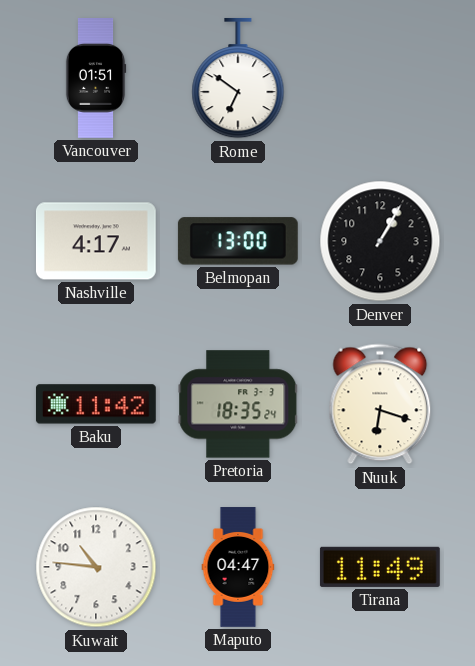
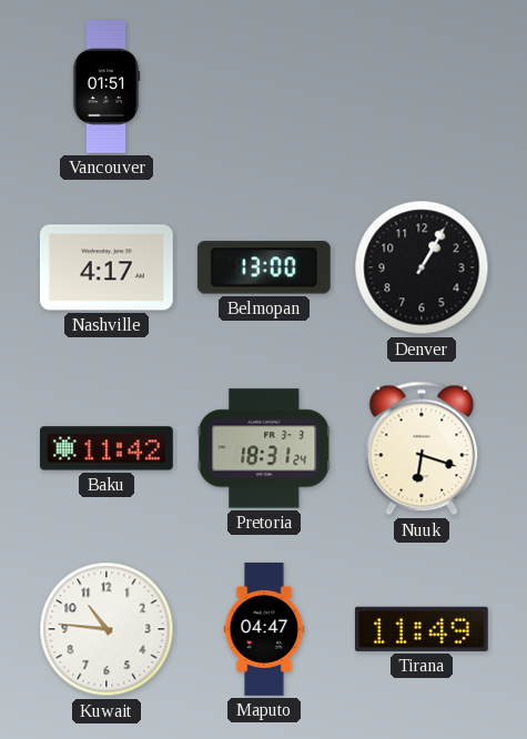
Rome: 6:51 -> none
Pretoria: 18:35 -> 18:31
